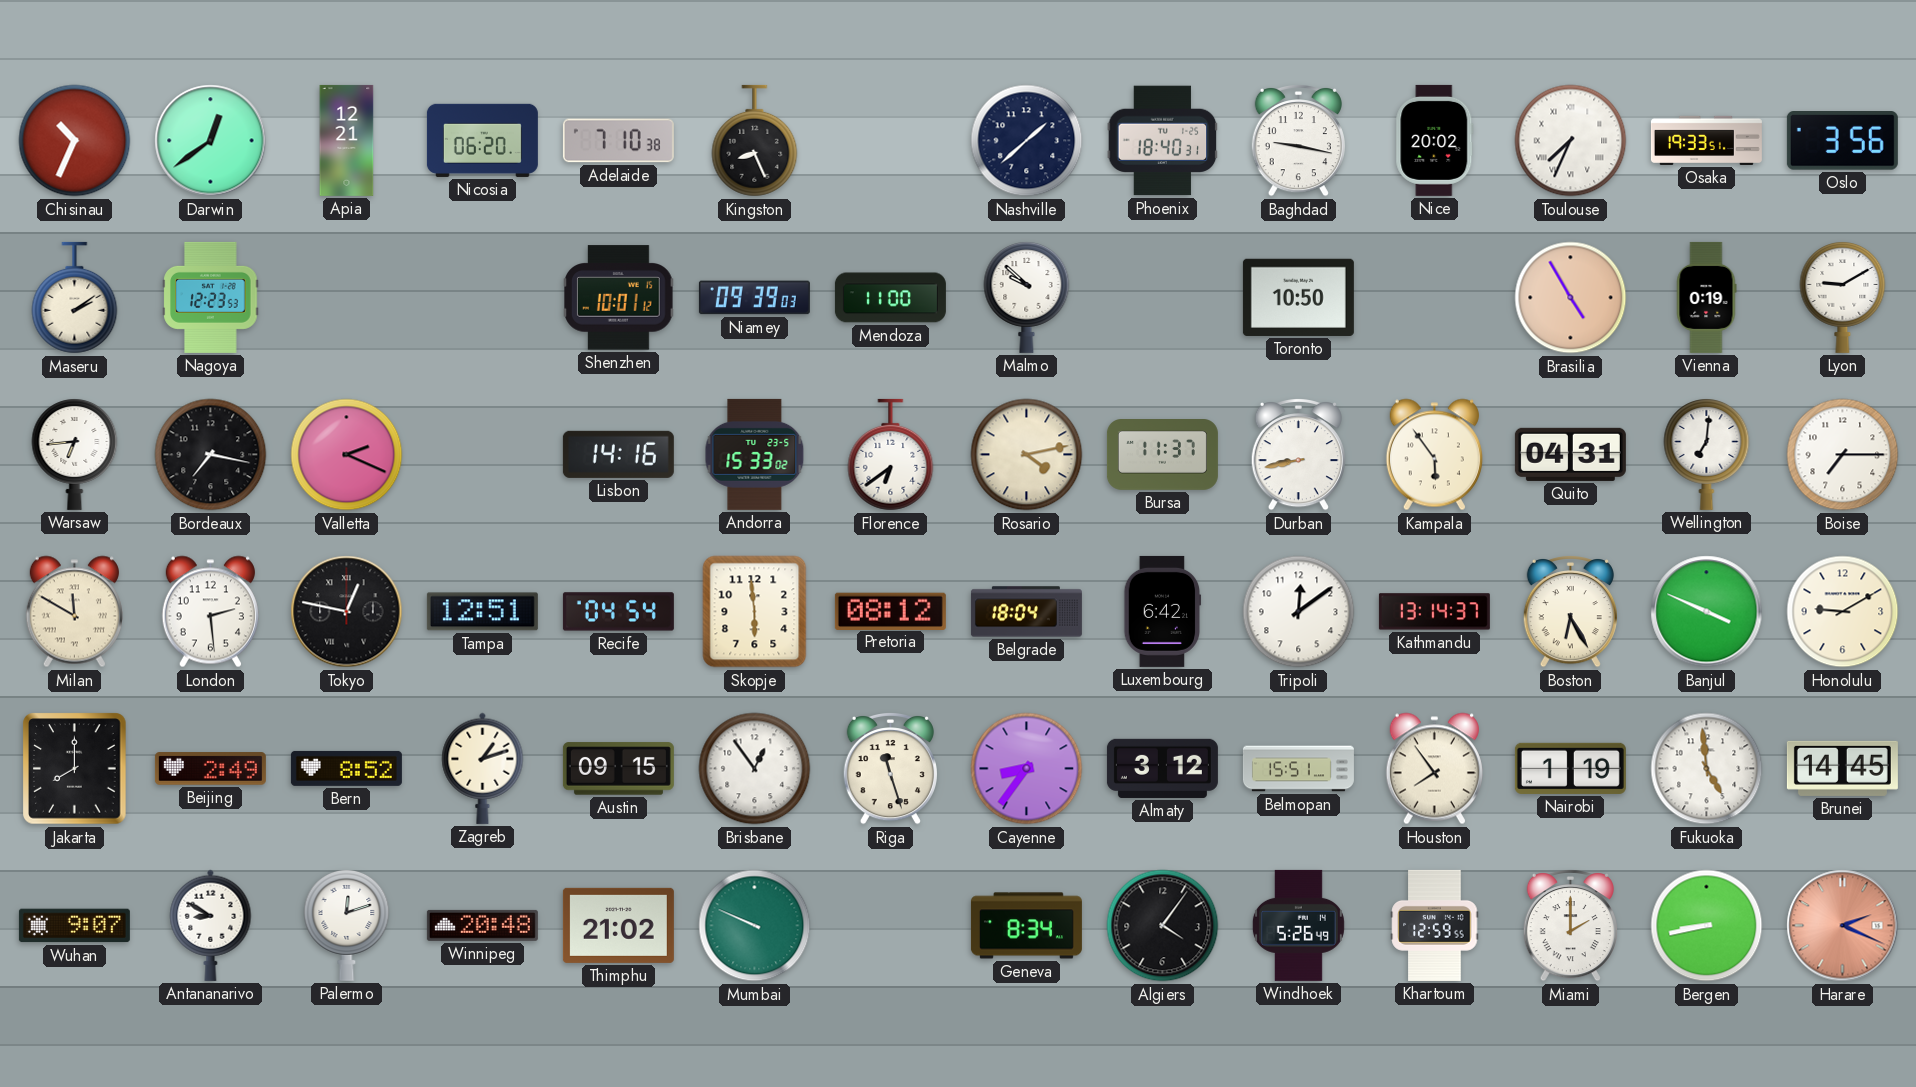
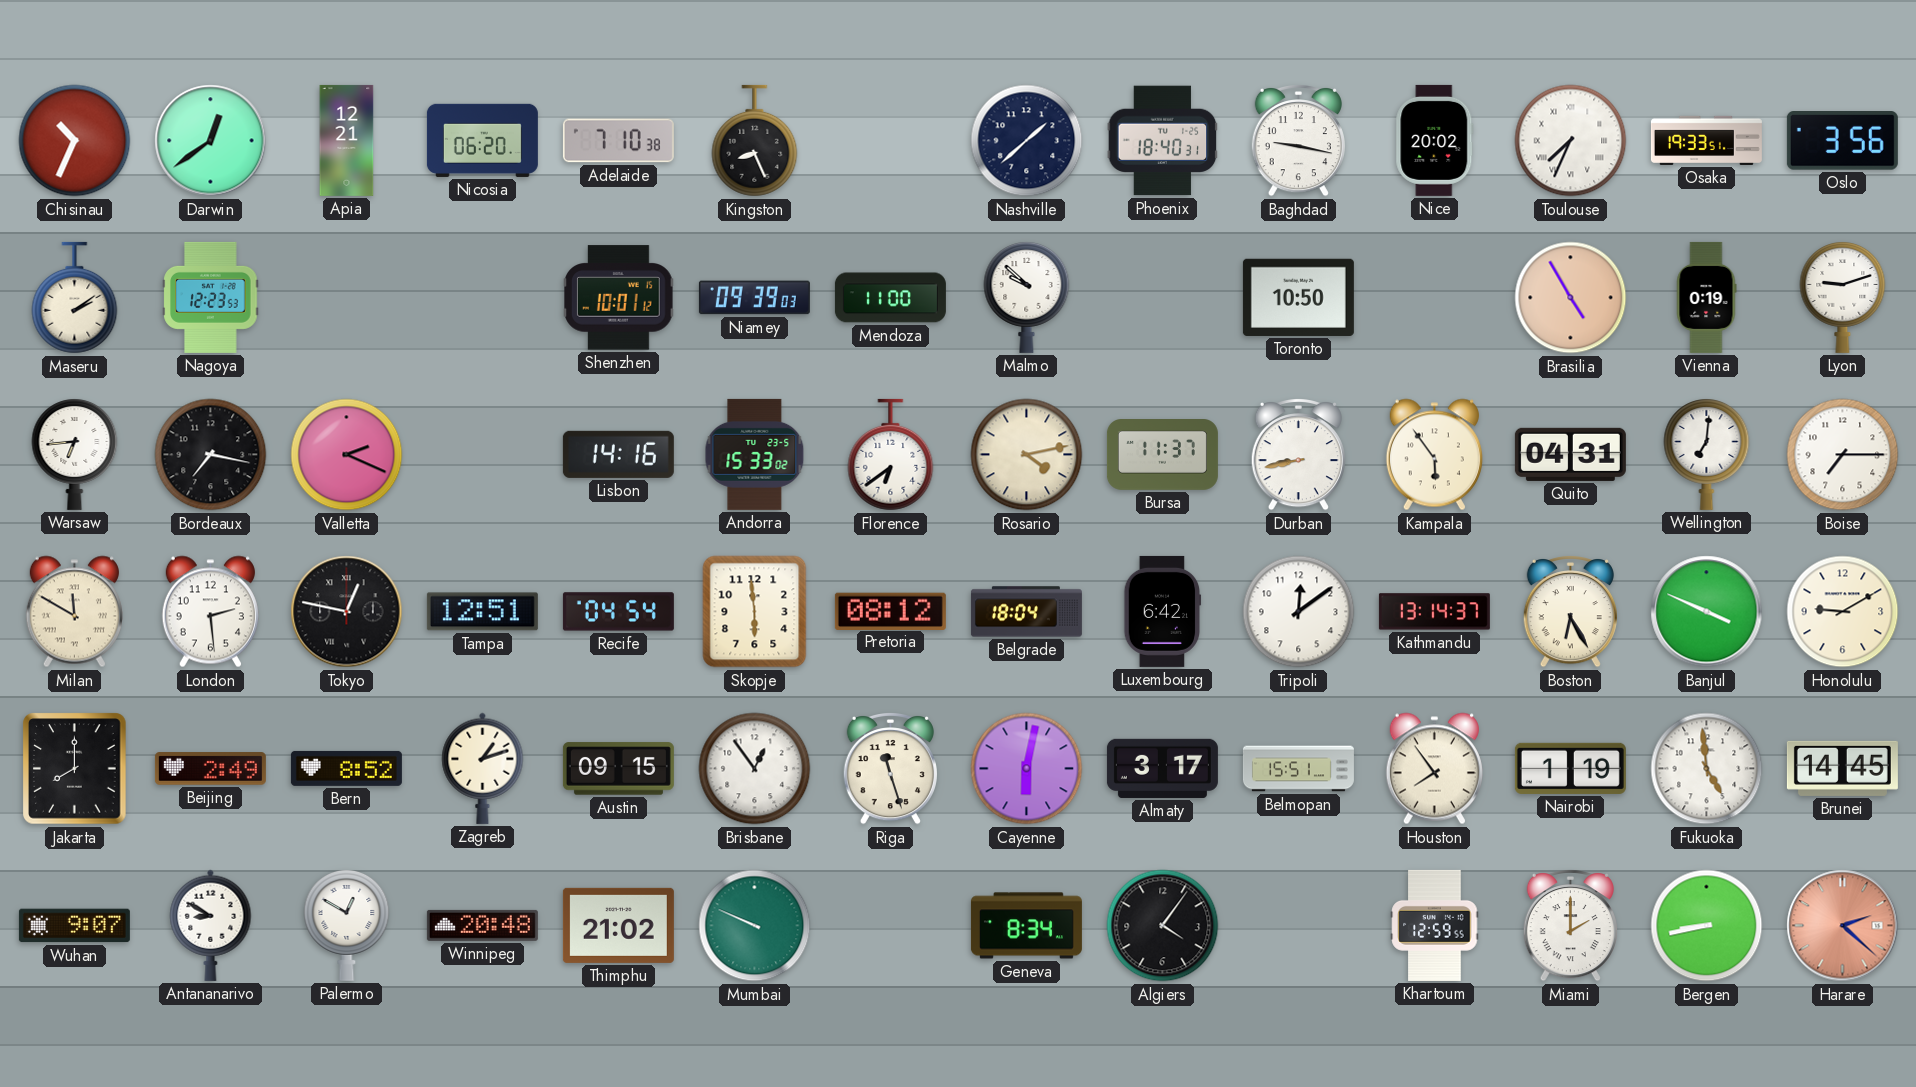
Lyon: 9:10 -> 9:12
Cayenne: 8:36 -> 6:02
Almaty: 3:12 -> 3:17
Palermo: 12:12 -> 12:50
Windhoek: 5:26 -> none
Harare: 2:19 -> 2:22
